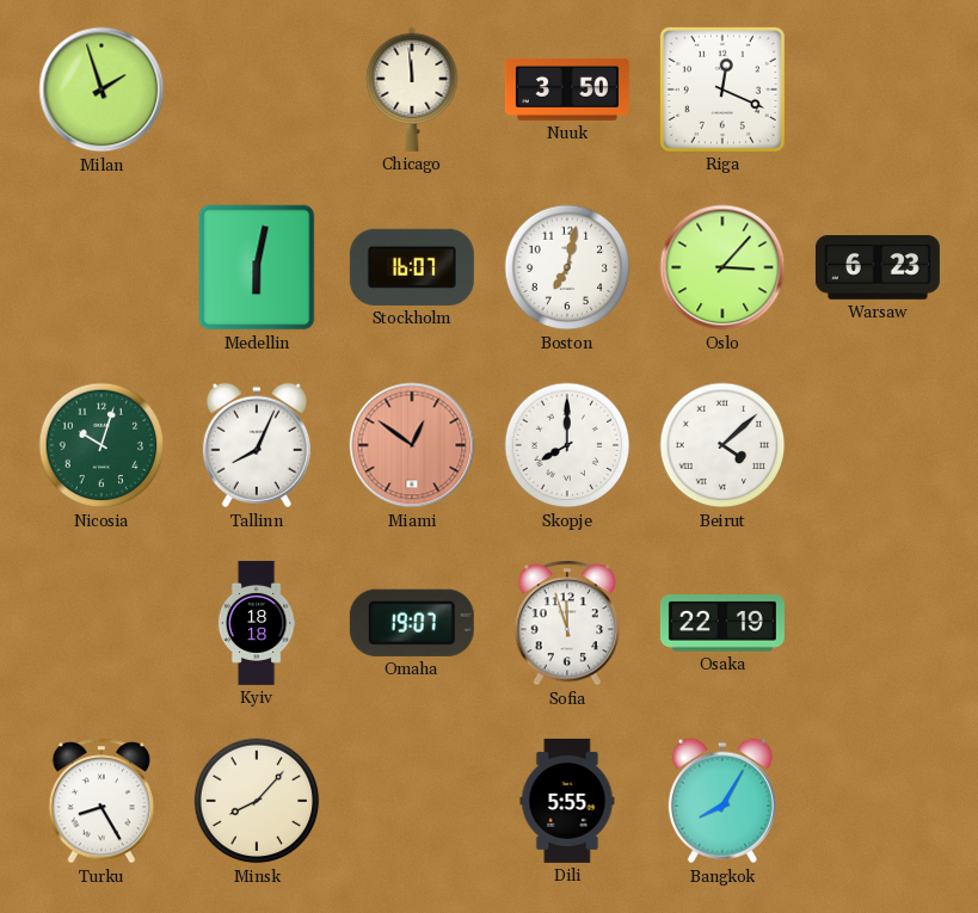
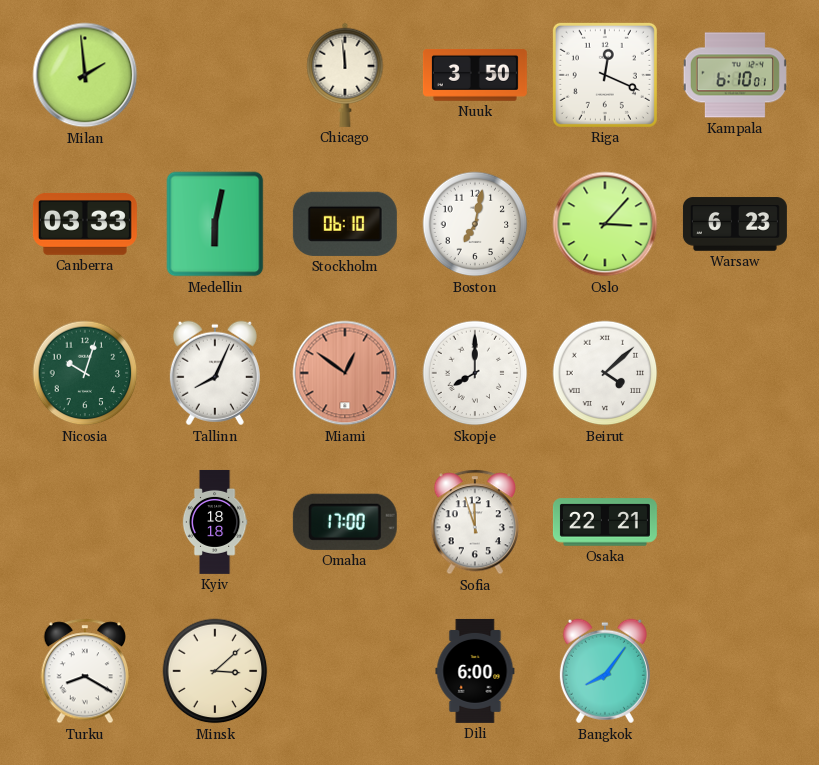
Milan: 1:57 -> 1:59
Kampala: none -> 6:10
Canberra: none -> 03:33
Stockholm: 16:07 -> 06:10
Omaha: 19:07 -> 17:00
Osaka: 22:19 -> 22:21
Turku: 8:25 -> 8:20
Minsk: 8:07 -> 3:08
Dili: 5:55 -> 6:00
Bangkok: 8:05 -> 8:06
